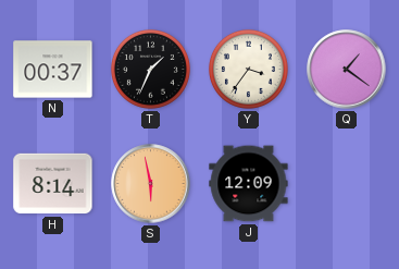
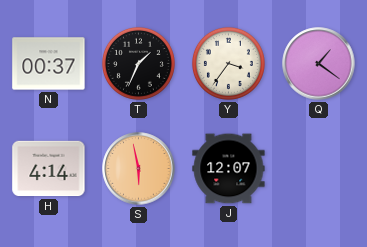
H: 8:14 -> 4:14
J: 12:09 -> 12:07
